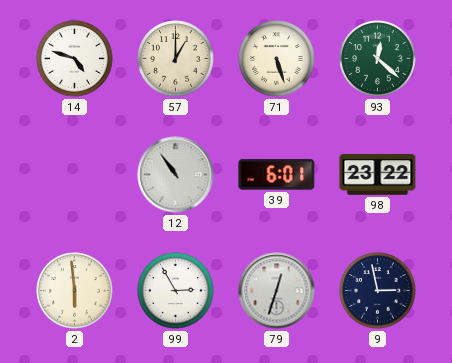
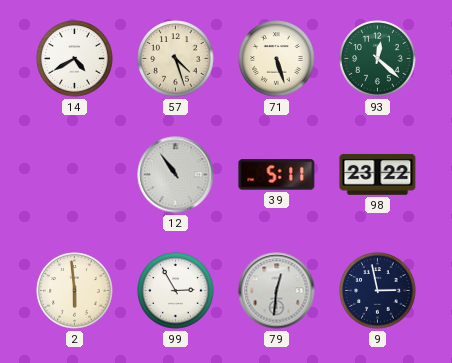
14: 4:48 -> 4:40
57: 1:00 -> 4:27
39: 6:01 -> 5:11
79: 12:33 -> 12:31
